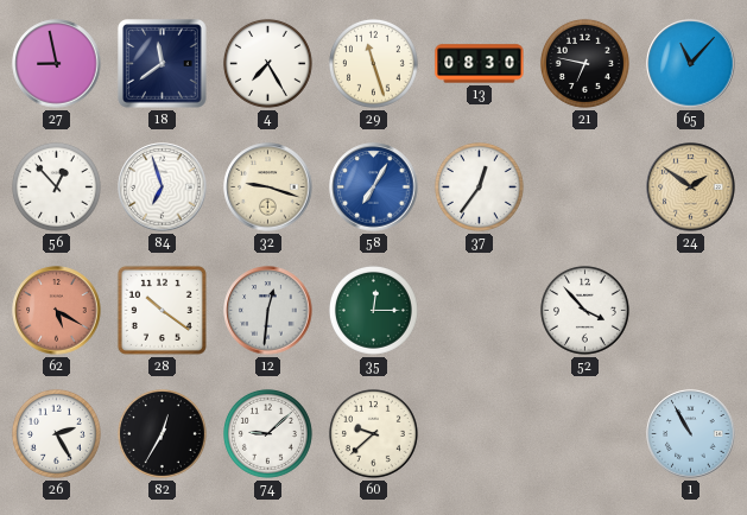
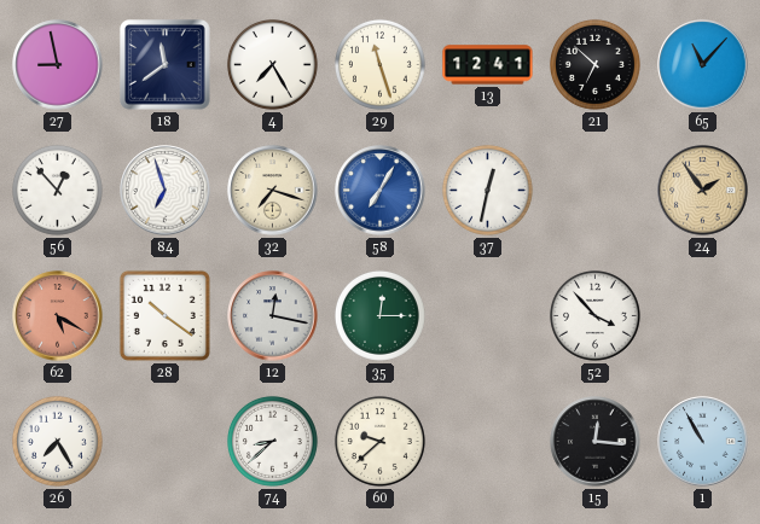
13: 08:30 -> 12:41
21: 6:47 -> 6:52
32: 9:18 -> 7:18
37: 12:36 -> 12:32
24: 1:51 -> 1:54
12: 12:31 -> 12:17
26: 2:25 -> 7:25
82: 12:35 -> none
74: 9:08 -> 8:38
15: none -> 12:16
